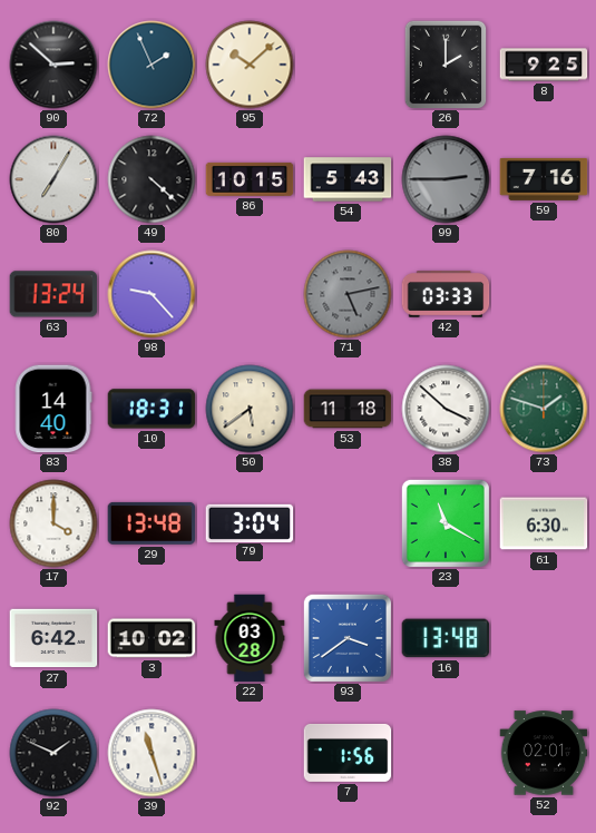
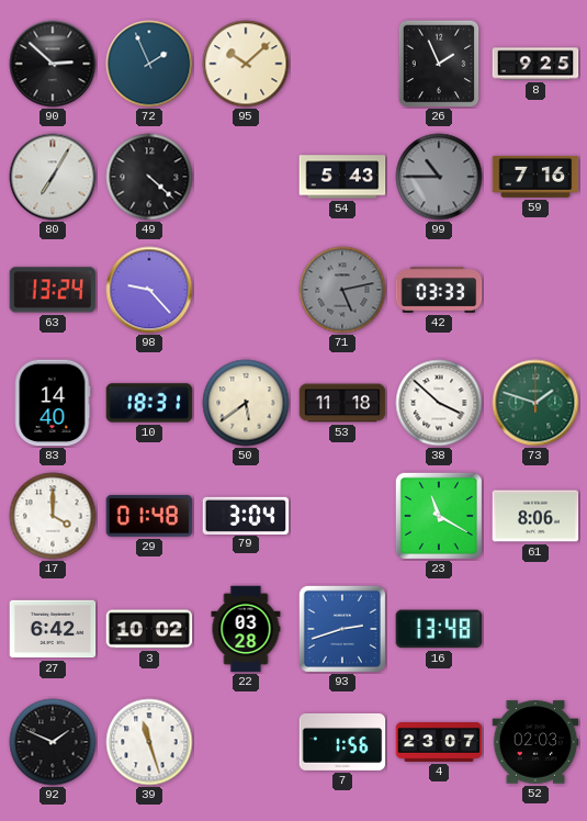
26: 2:00 -> 1:56
86: 10:15 -> none
99: 2:45 -> 10:45
29: 13:48 -> 01:48
61: 6:30 -> 8:06
93: 3:39 -> 2:42
4: none -> 23:07
52: 02:01 -> 02:03
